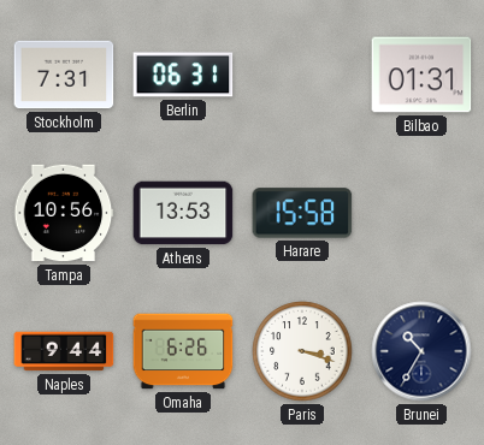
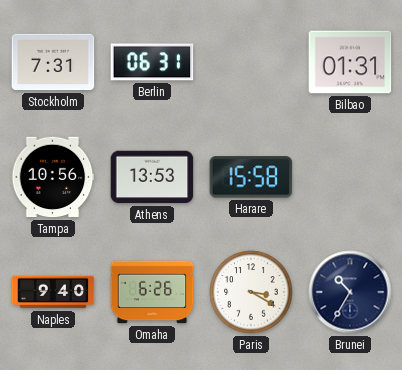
Naples: 9:44 -> 9:40
Paris: 3:18 -> 3:20
